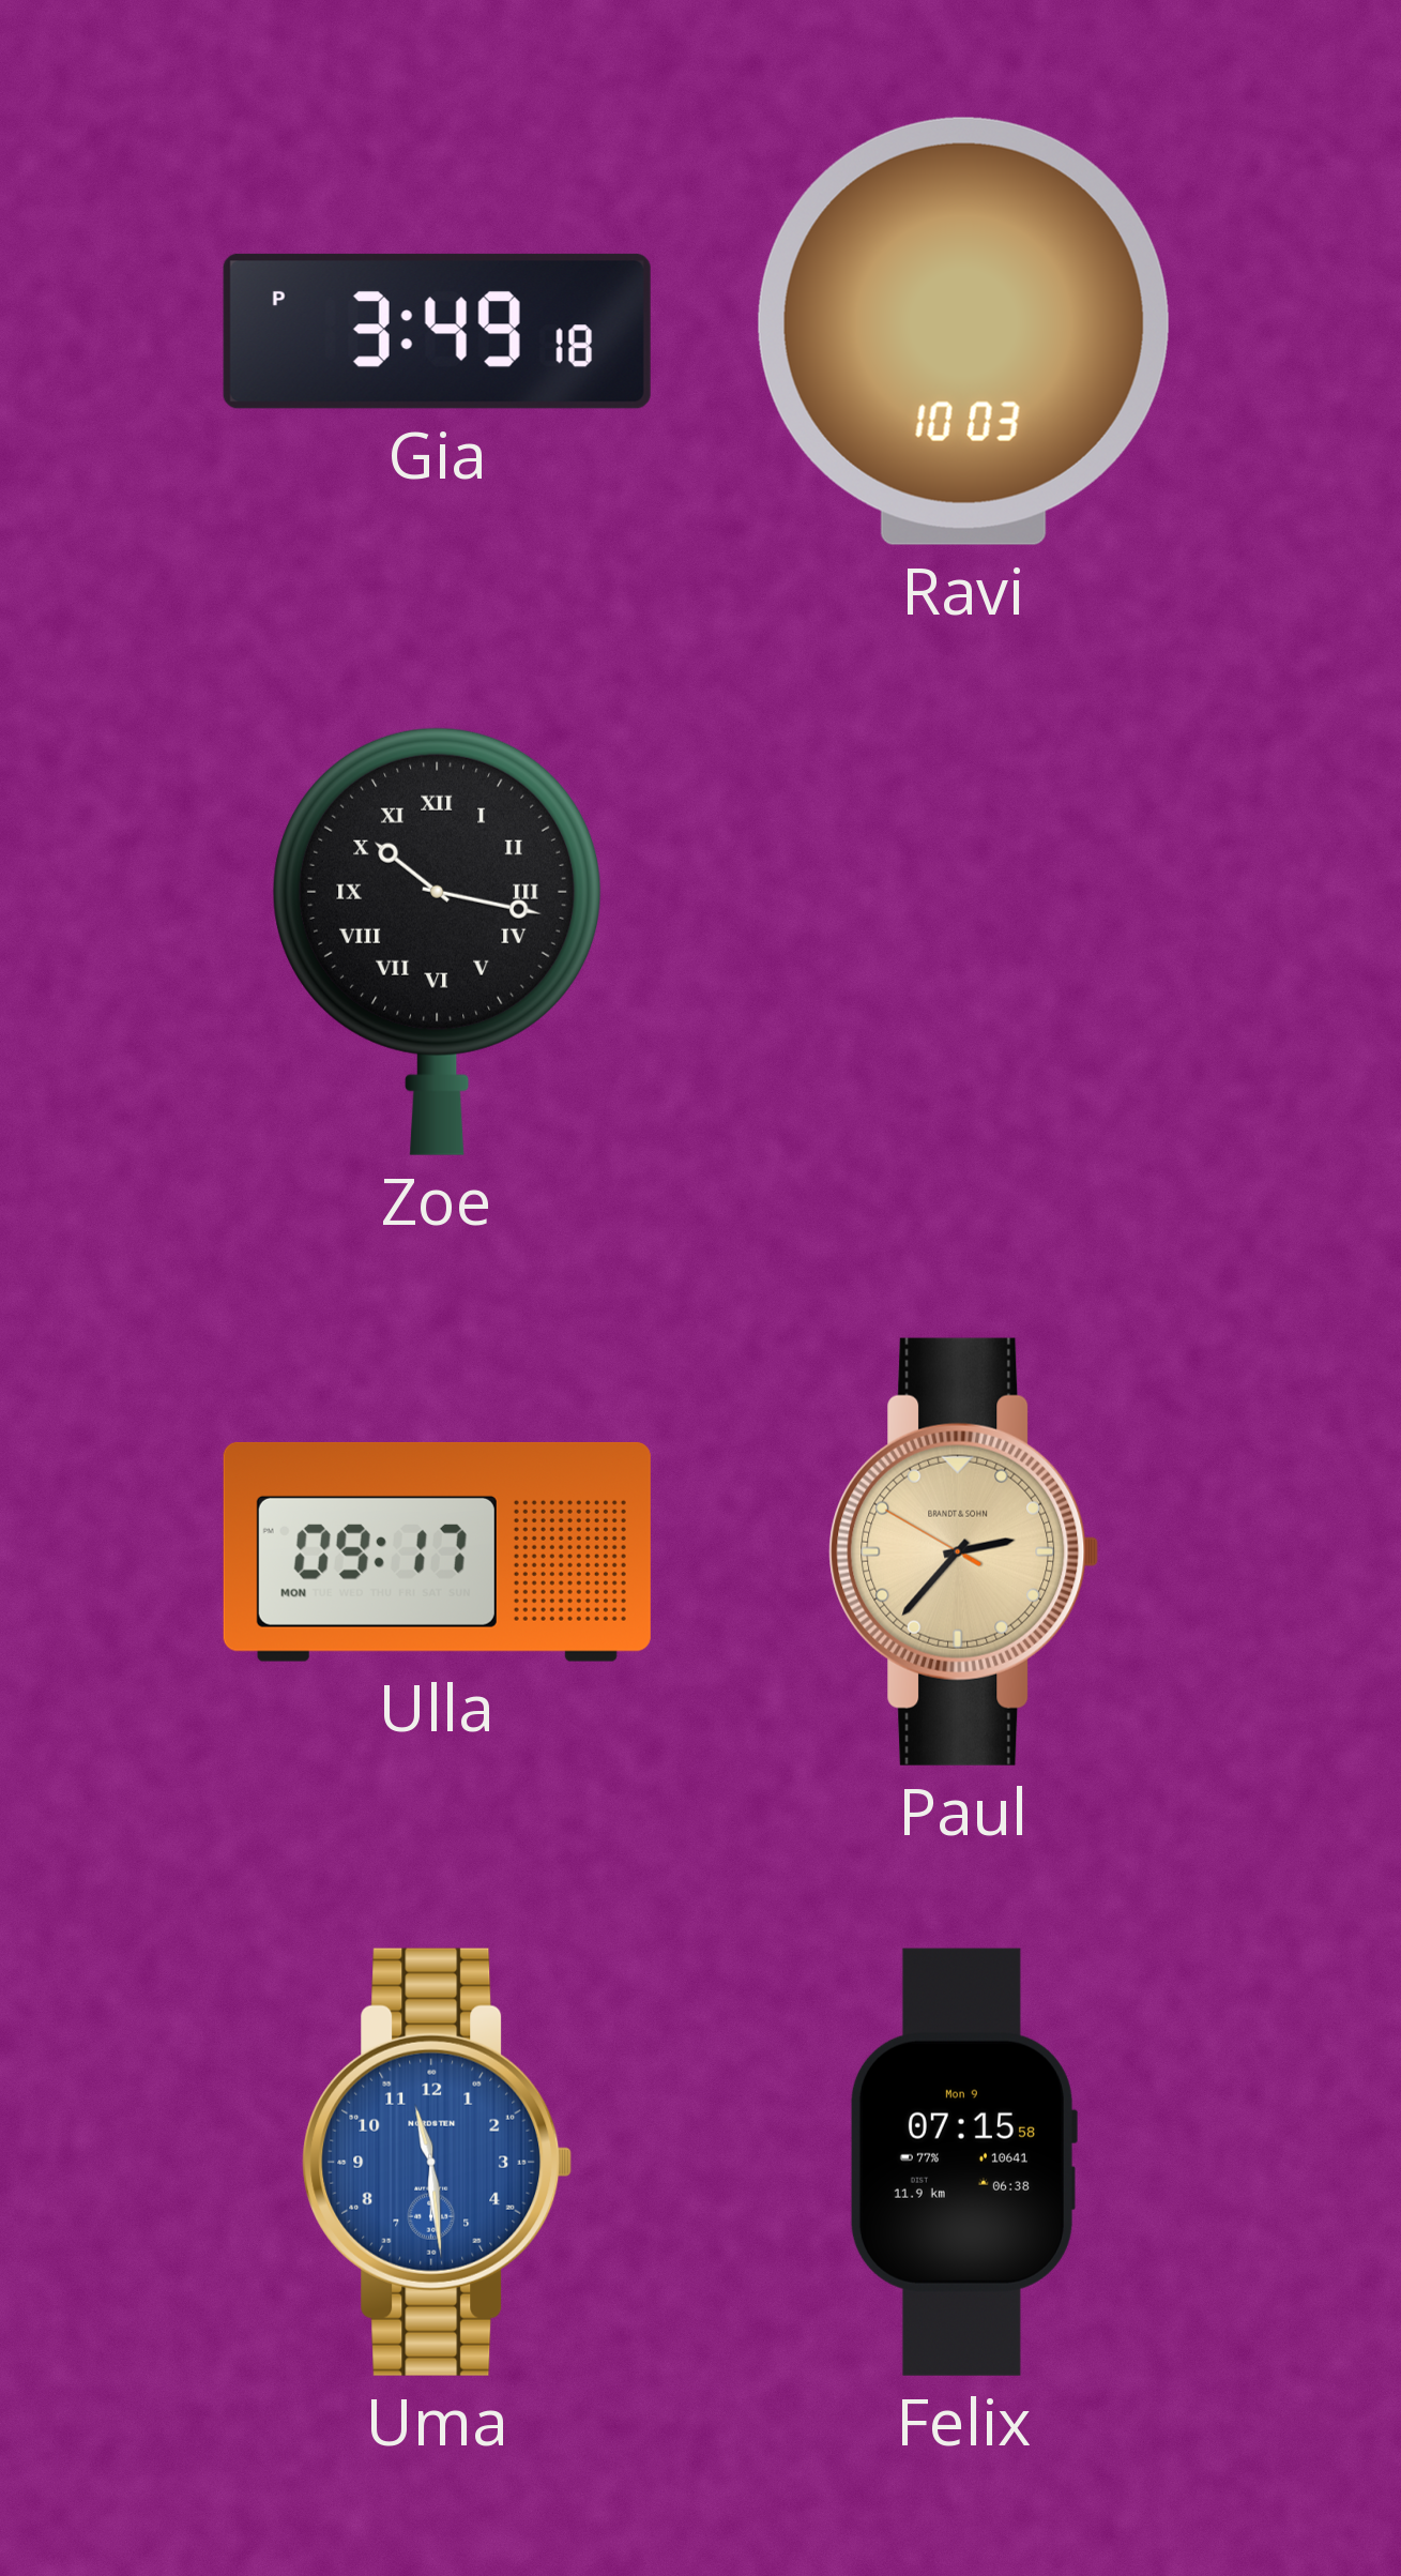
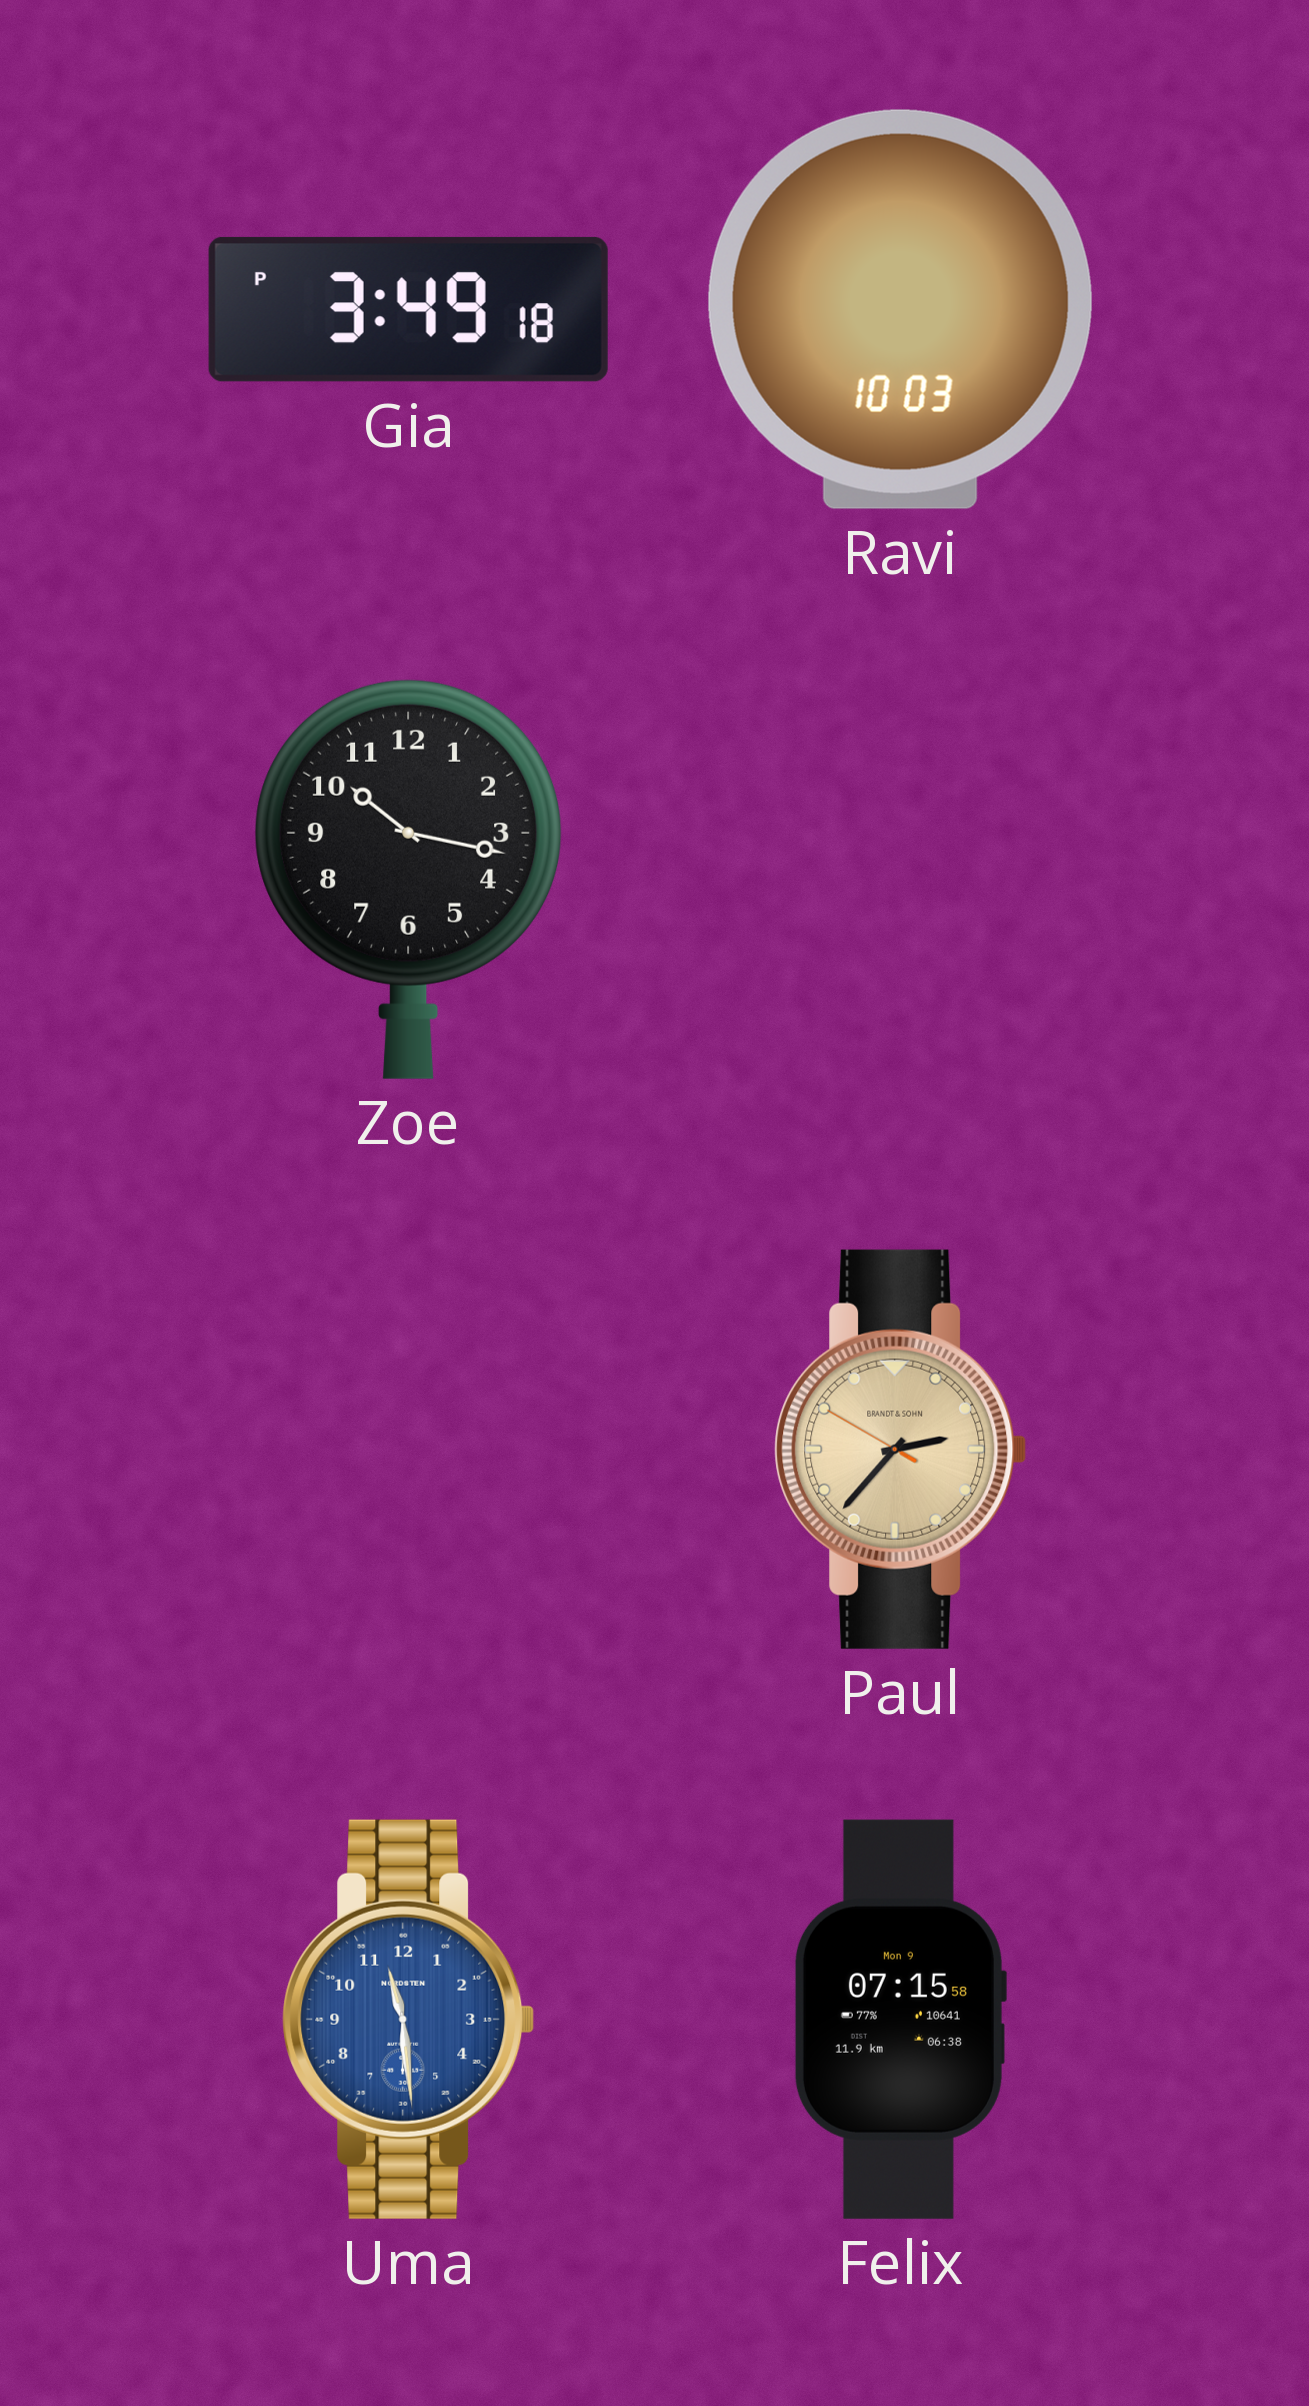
Zoe numerals: Roman -> Arabic
Ulla: 09:17 -> none
